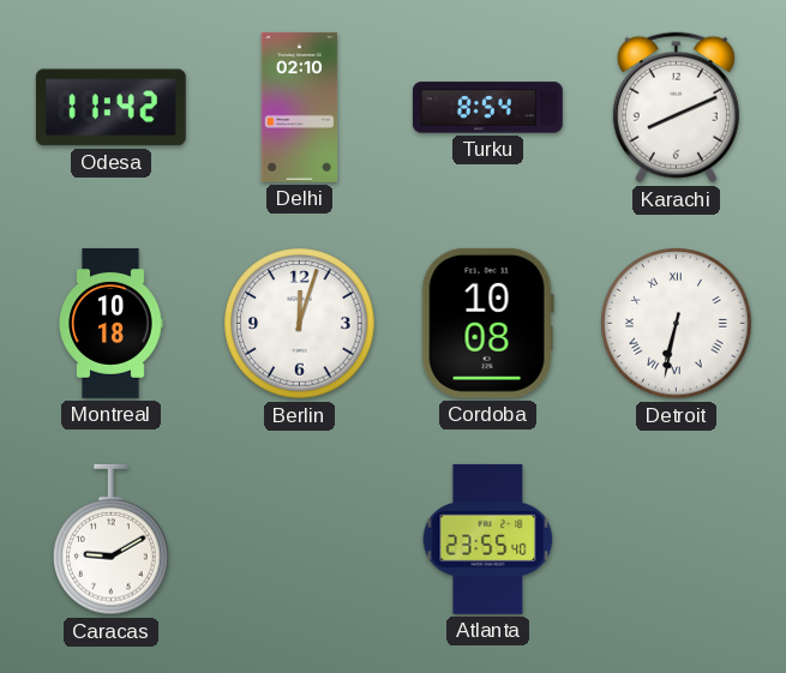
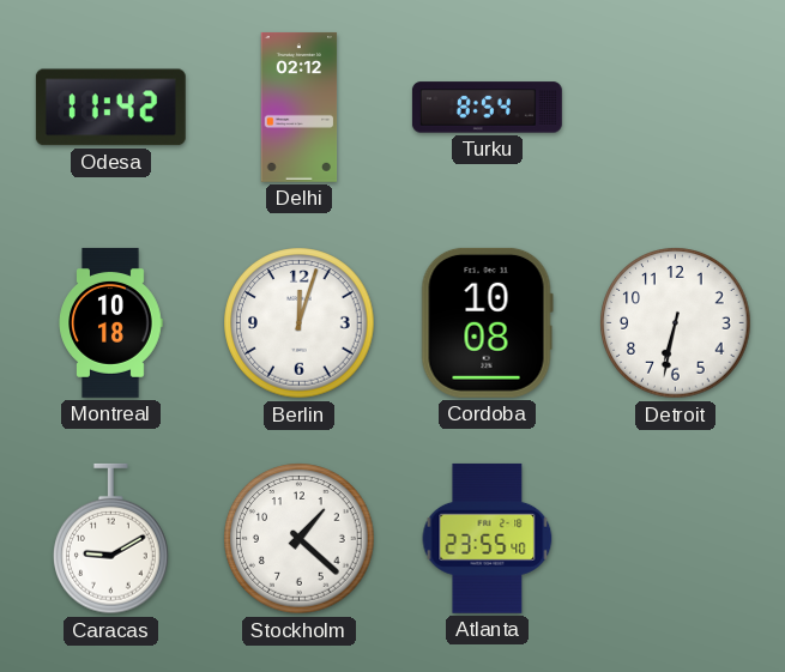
Delhi: 02:10 -> 02:12
Karachi: 8:11 -> none
Detroit numerals: Roman -> Arabic
Stockholm: none -> 1:22
